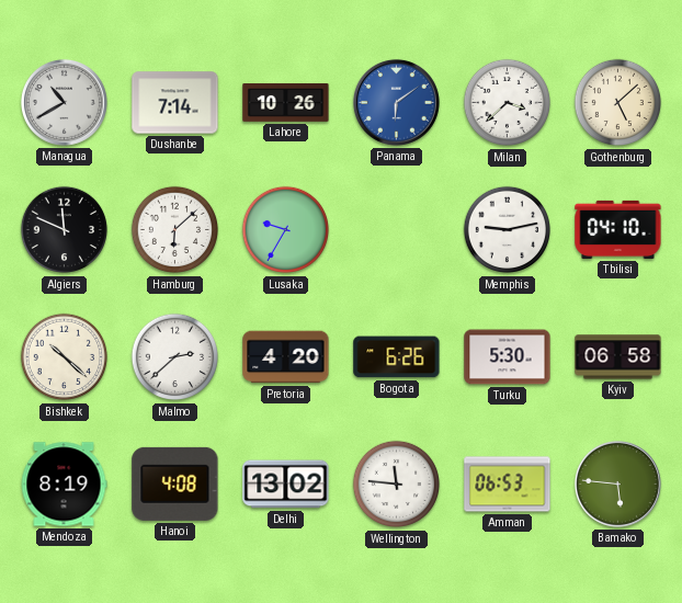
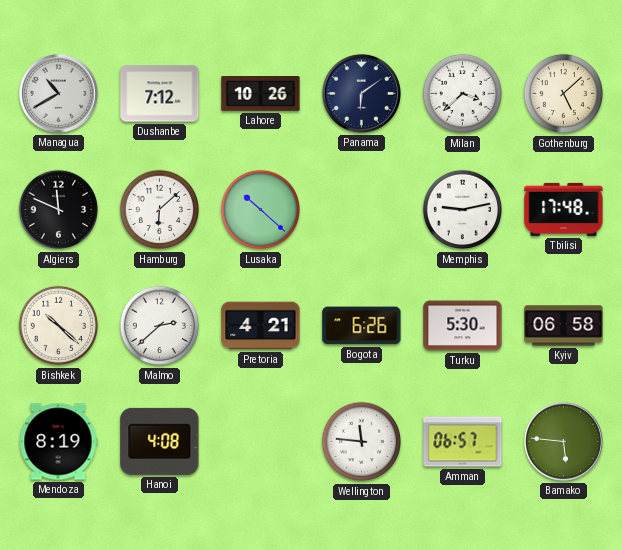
Dushanbe: 7:14 -> 7:12
Panama dial: blue -> navy
Lusaka: 9:35 -> 10:22
Tbilisi: 04:10 -> 17:48
Pretoria: 4:20 -> 4:21
Delhi: 13:02 -> none
Amman: 06:53 -> 06:57
